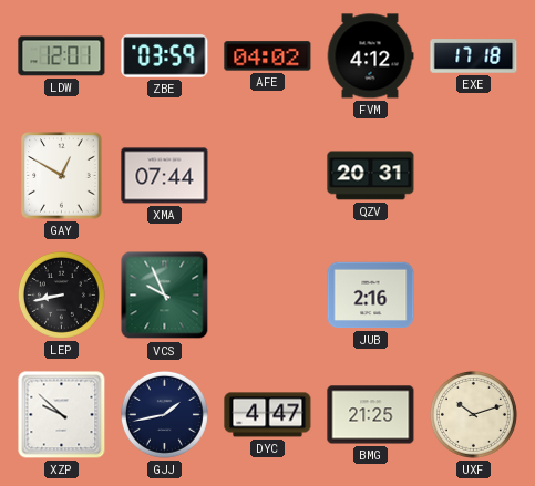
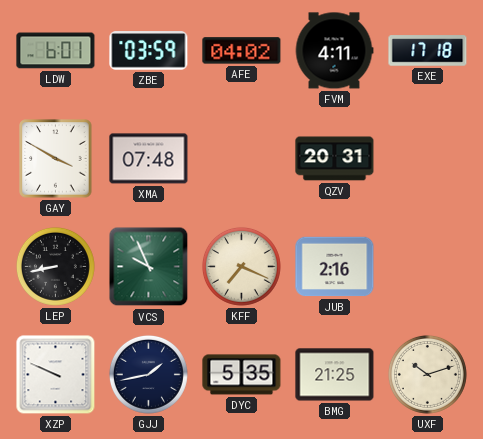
LDW: 12:01 -> 6:01
FVM: 4:12 -> 4:11
GAY: 12:50 -> 3:50
XMA: 07:44 -> 07:48
KFF: none -> 7:19
XZP: 9:52 -> 9:49
DYC: 4:47 -> 5:35
